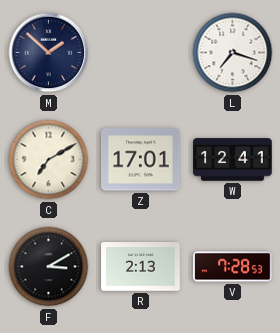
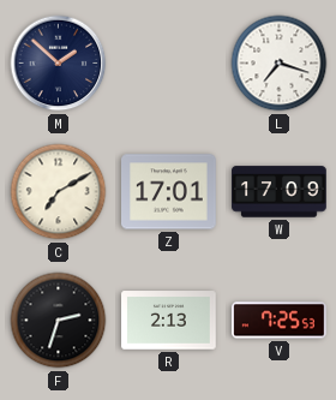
W: 12:41 -> 17:09
F: 3:10 -> 2:33
V: 7:28 -> 7:25
